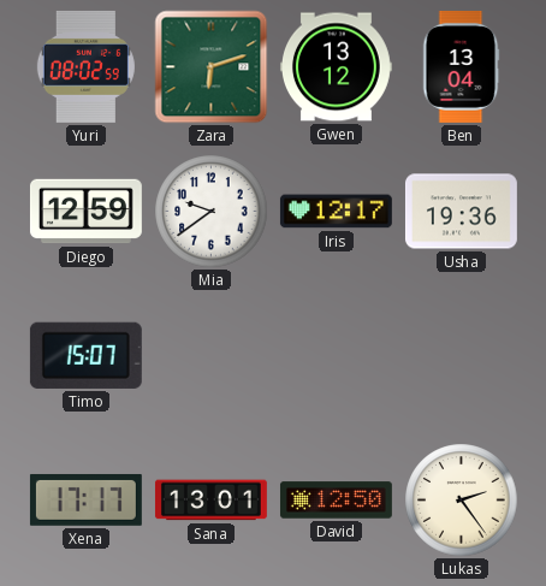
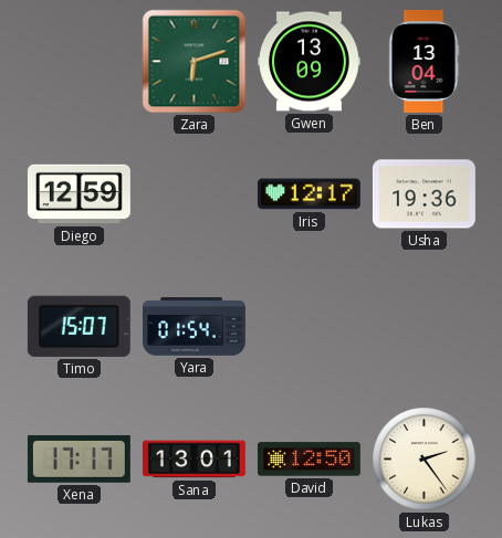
Yuri: 08:02 -> none
Gwen: 13:12 -> 13:09
Mia: 9:39 -> none
Yara: none -> 01:54
